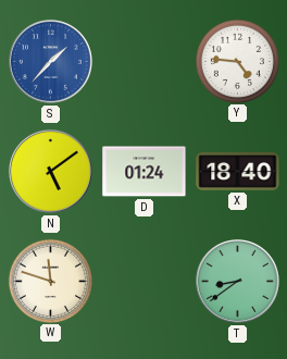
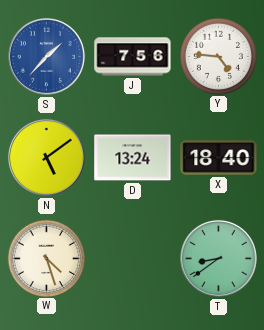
J: none -> 7:56
D: 01:24 -> 13:24
W: 11:48 -> 4:27
